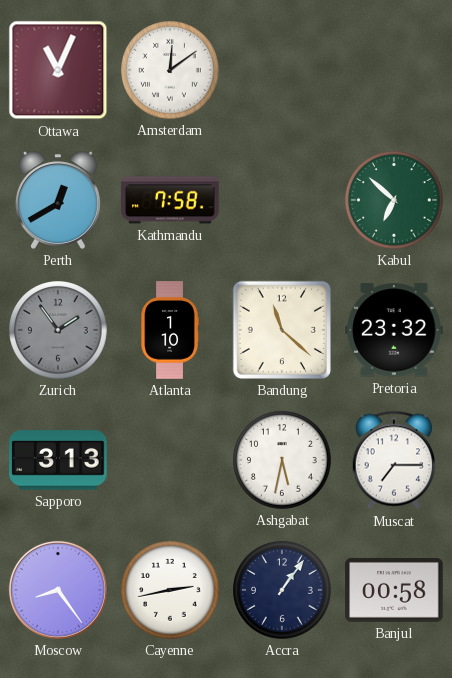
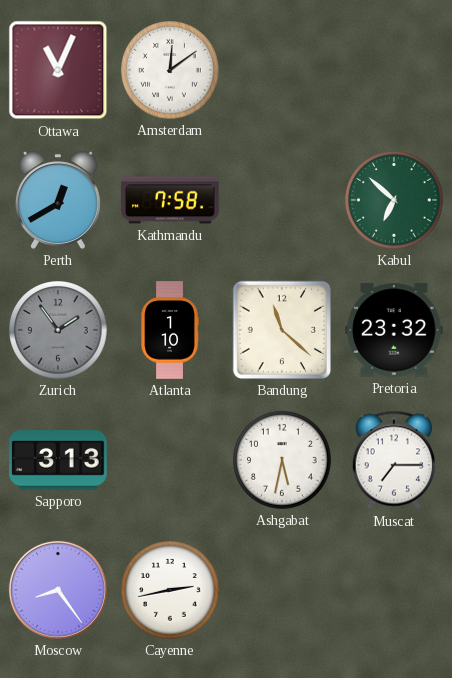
Accra: 1:06 -> none
Banjul: 00:58 -> none
